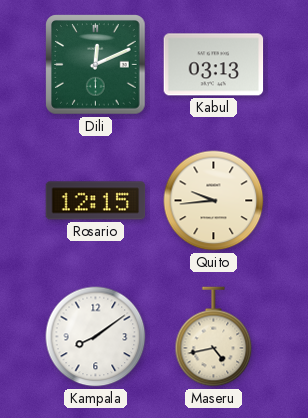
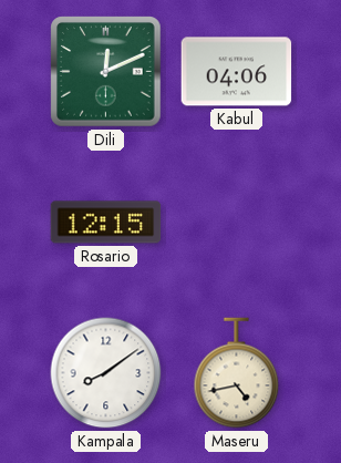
Kabul: 03:13 -> 04:06
Quito: 9:44 -> none
